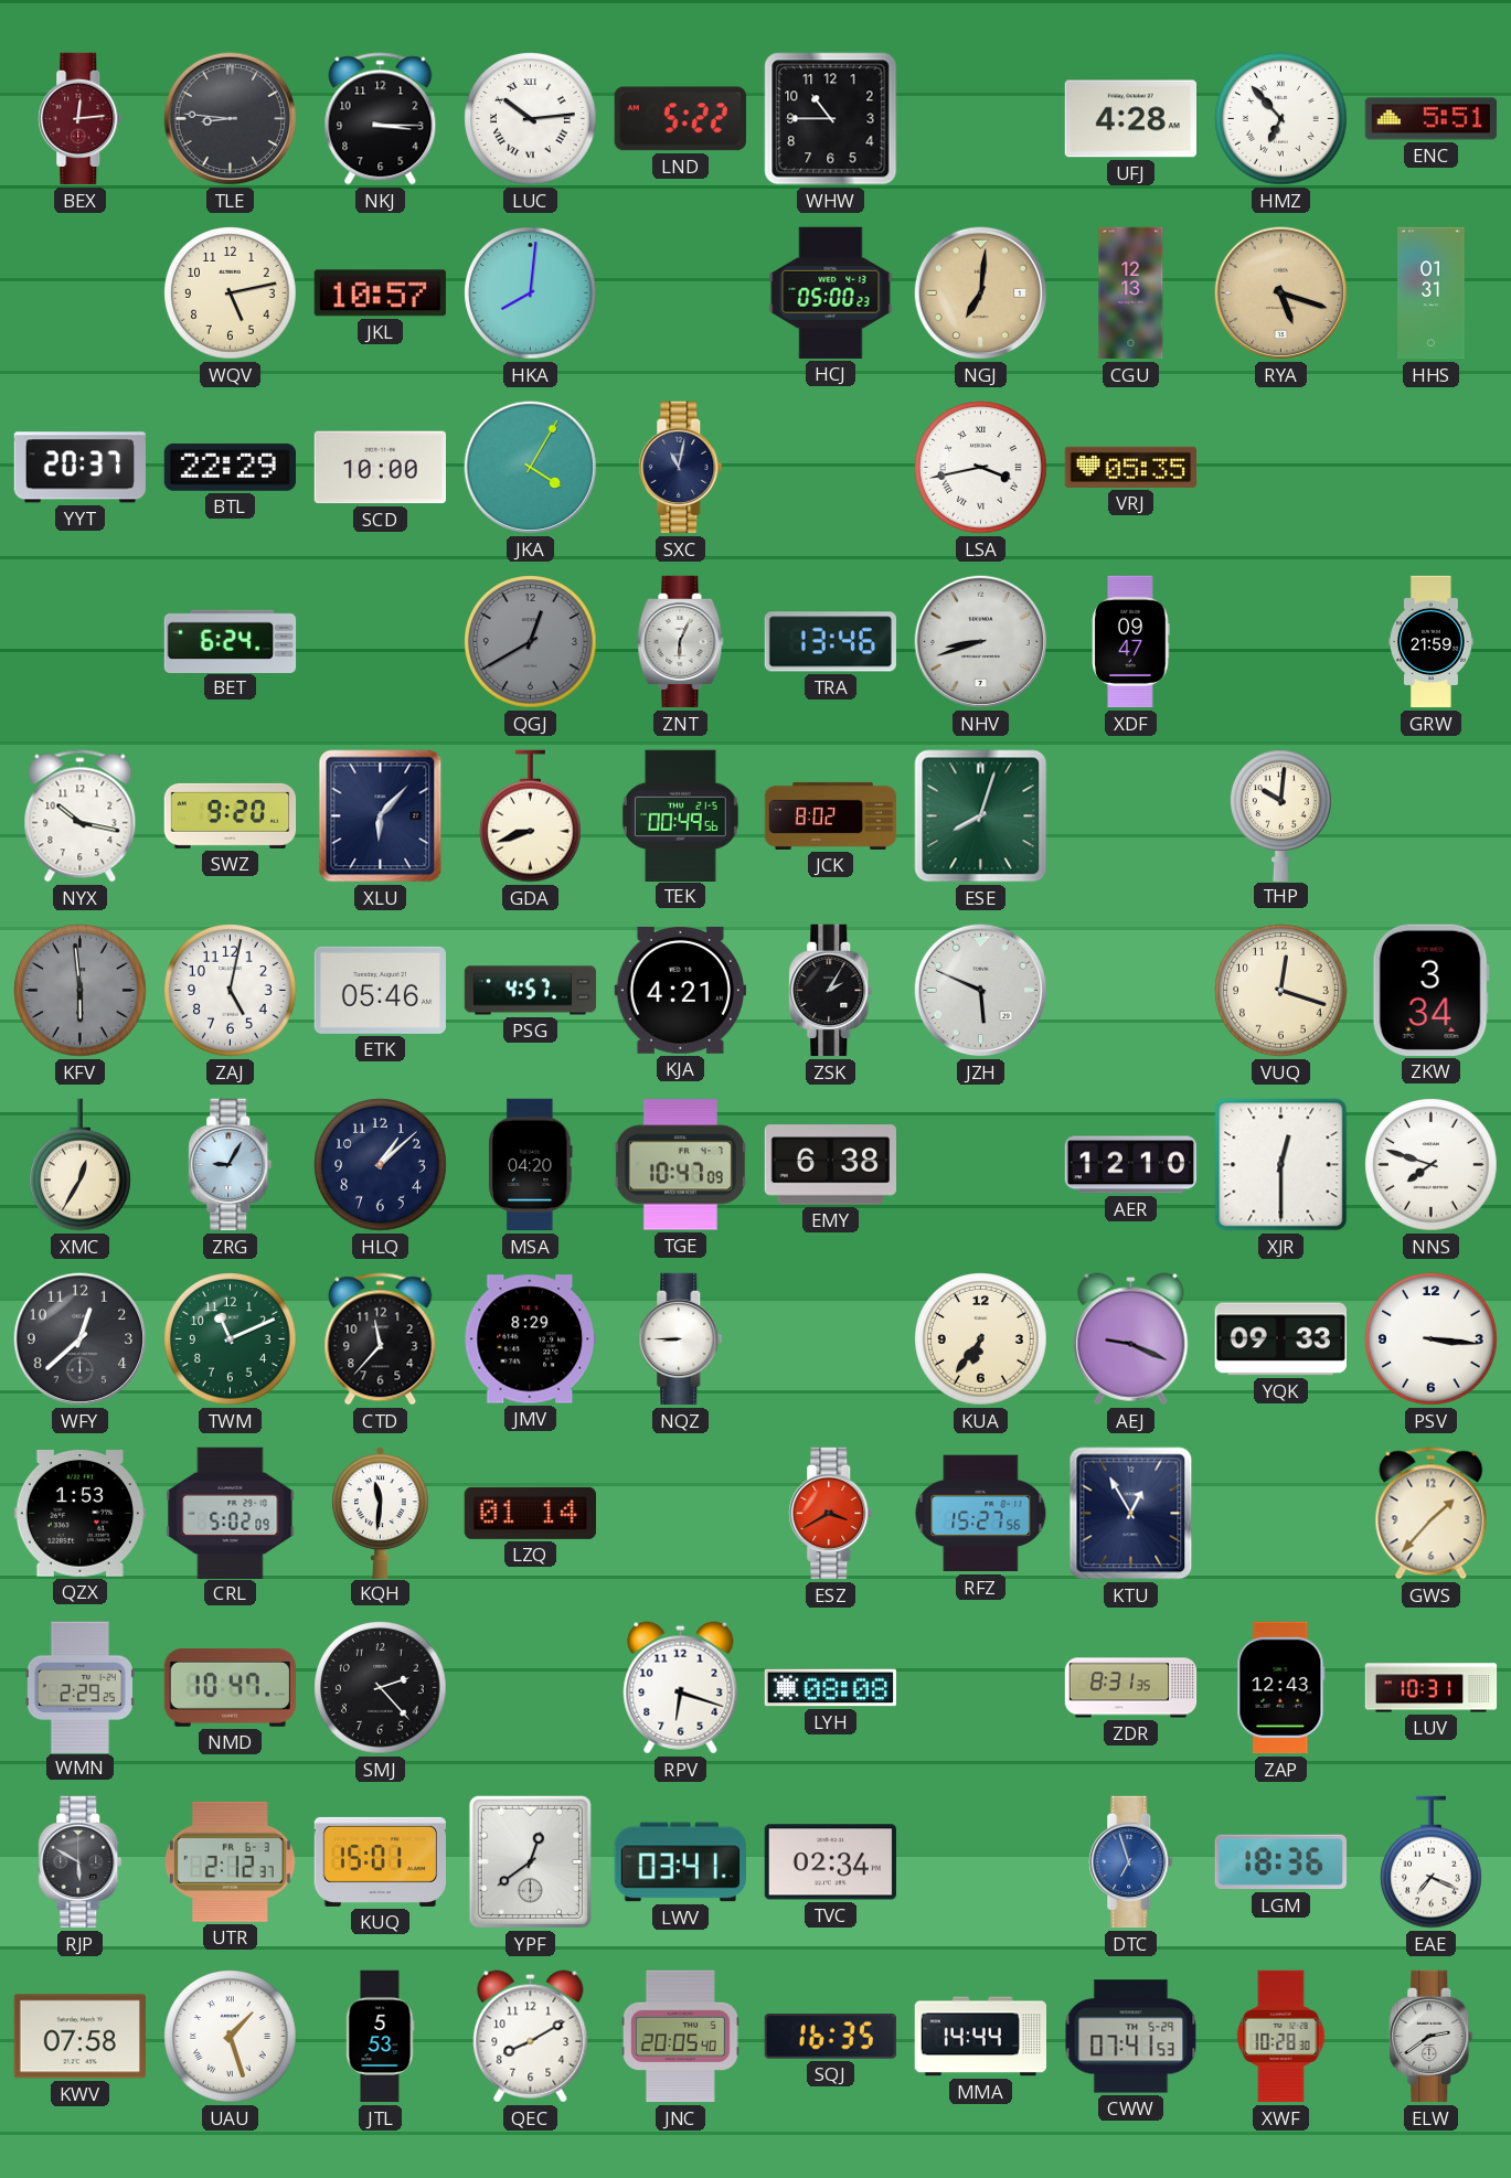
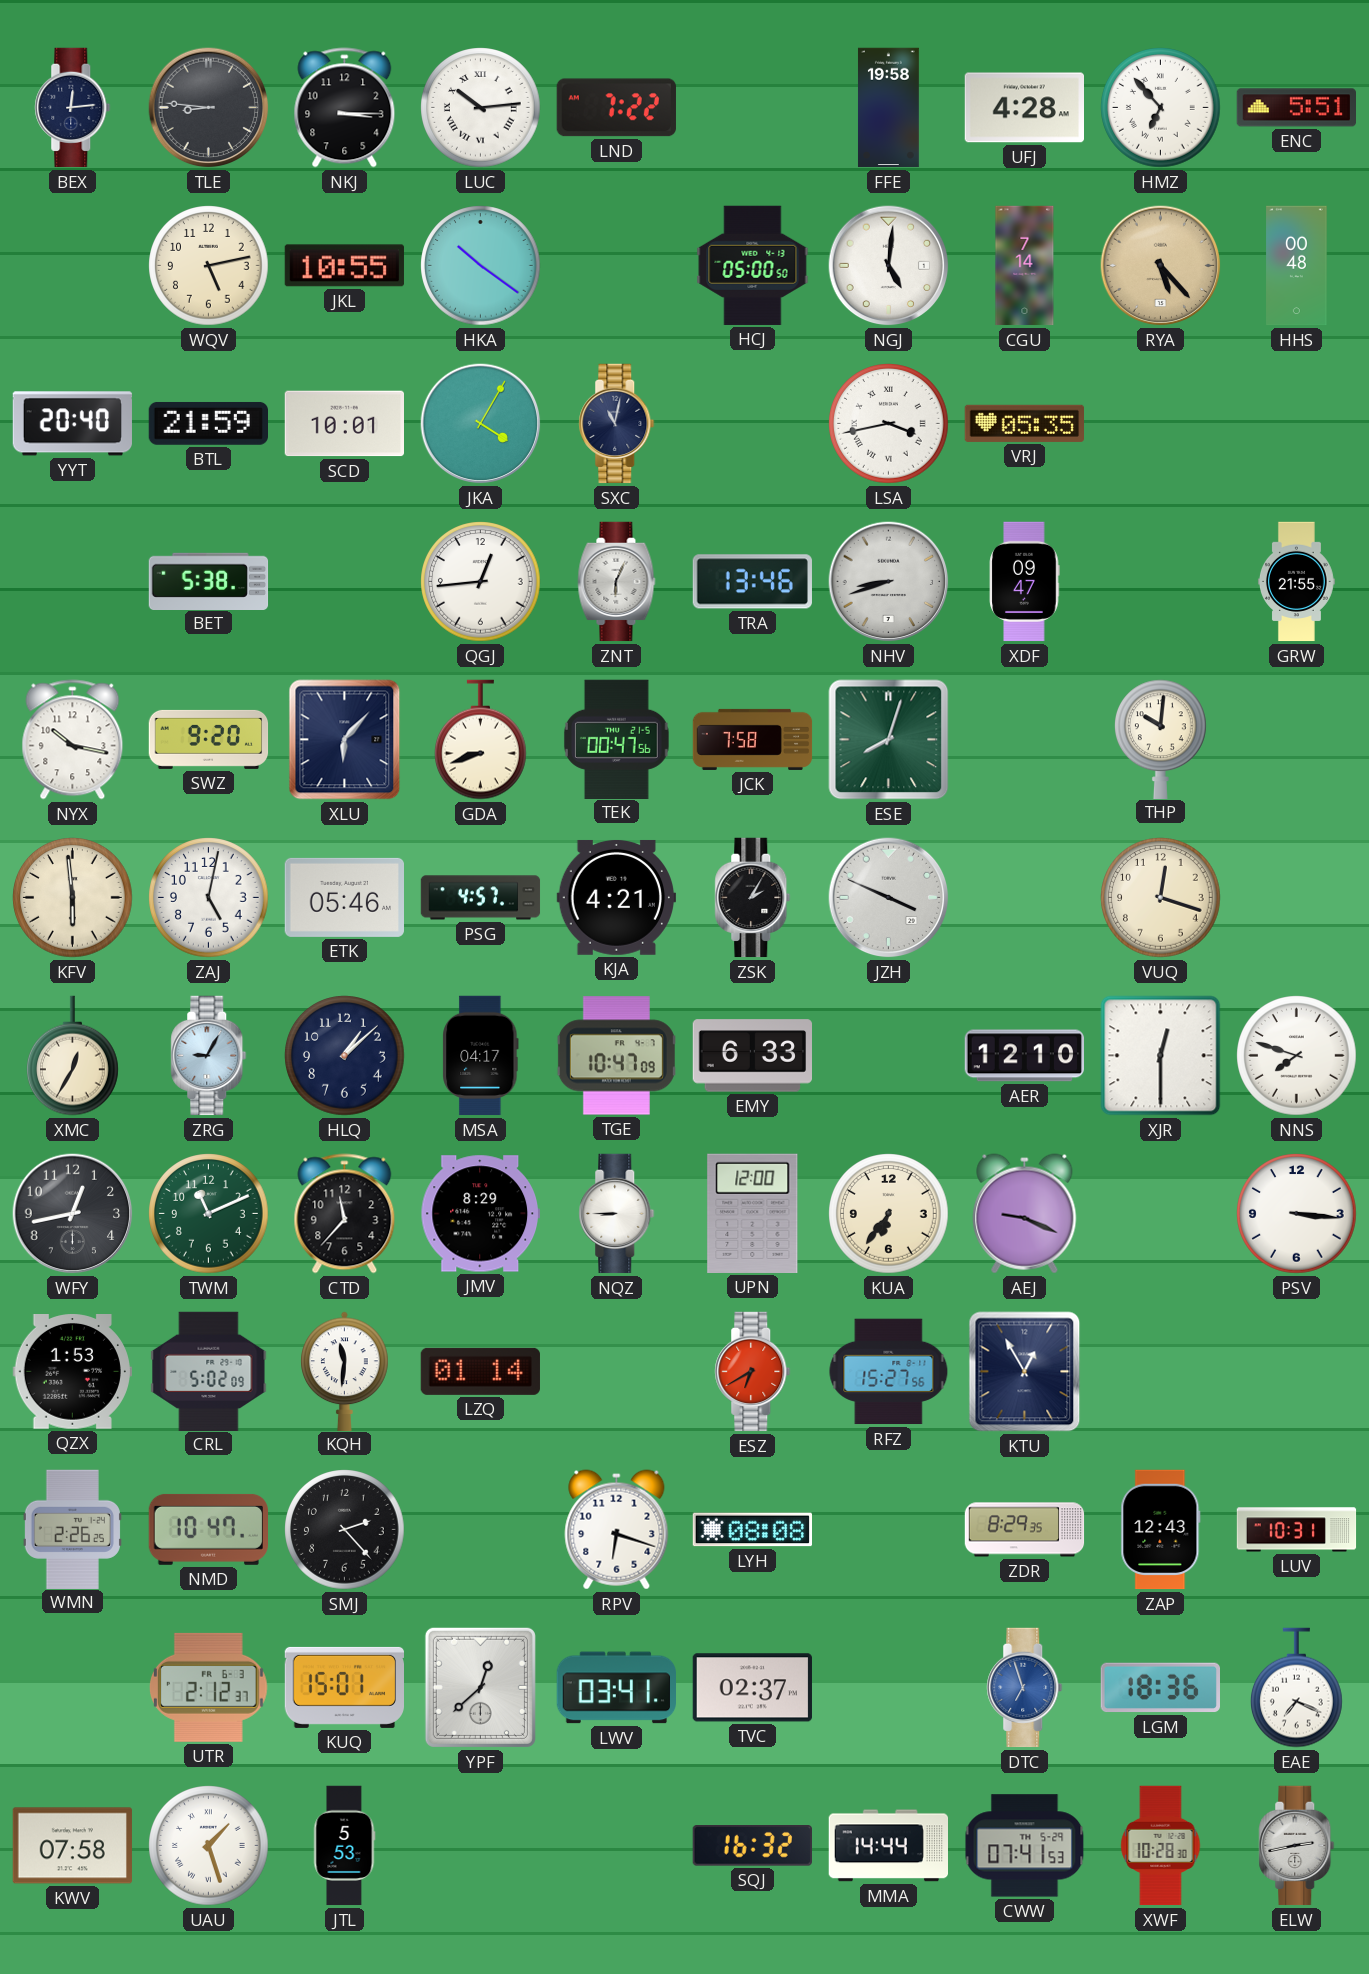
BEX dial: burgundy -> navy
LND: 5:22 -> 7:22
WHW: 10:45 -> none
FFE: none -> 19:58
JKL: 10:57 -> 10:55
HKA: 8:01 -> 10:21
HCJ: 05:00:23 -> 05:00:50
NGJ: 7:01 -> 5:01
NGJ dial: champagne -> white
CGU: 12:13 -> 7:14
RYA: 5:18 -> 5:23
HHS: 01:31 -> 00:48
YYT: 20:37 -> 20:40
BTL: 22:29 -> 21:59
SCD: 10:00 -> 10:01
BET: 6:24 -> 5:38
QGJ: 12:40 -> 12:44
QGJ dial: grey -> white
GRW: 21:59 -> 21:55
TEK: 00:49 -> 00:47
JCK: 8:02 -> 7:58
KFV dial: grey -> cream
JZH: 5:49 -> 3:49
ZKW: 3:34 -> none
MSA: 04:20 -> 04:17
EMY: 6:38 -> 6:33
WFY: 12:38 -> 12:43
UPN: none -> 12:00
YQK: 09:33 -> none
ESZ: 3:40 -> 6:40
GWS: 1:37 -> none
WMN: 2:29 -> 2:26
ZDR: 8:31 -> 8:29
RJP: 5:50 -> none
YPF: 12:39 -> 12:38
TVC: 02:34 -> 02:37
QEC: 8:10 -> none
JNC: 20:05 -> none
SQJ: 16:35 -> 16:32
ELW: 2:39 -> 2:43
